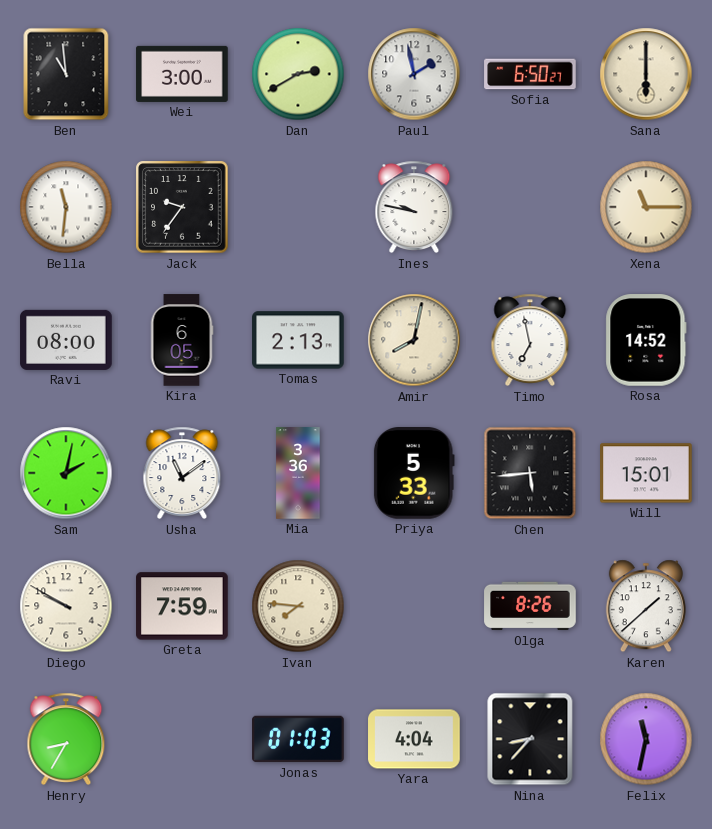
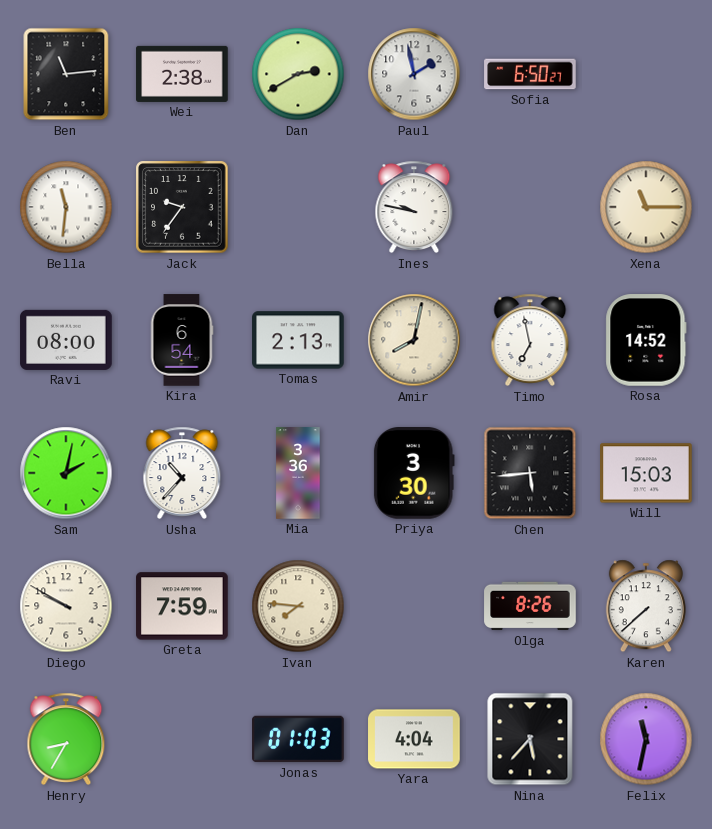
Ben: 10:59 -> 11:14
Wei: 3:00 -> 2:38
Sana: 6:00 -> none
Kira: 6:05 -> 6:54
Usha: 11:09 -> 10:37
Priya: 5:33 -> 3:30
Will: 15:01 -> 15:03
Karen: 1:38 -> 7:38
Nina: 8:37 -> 5:37
